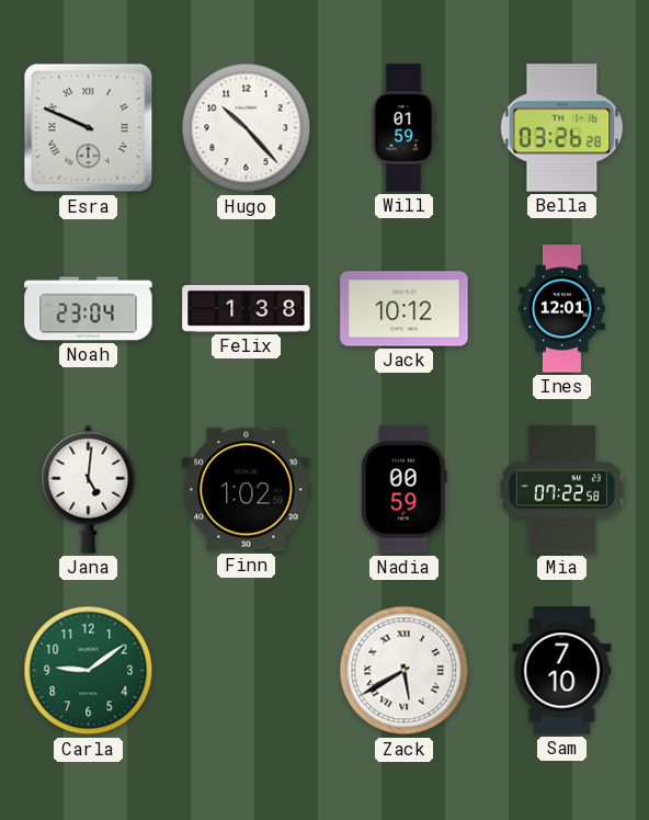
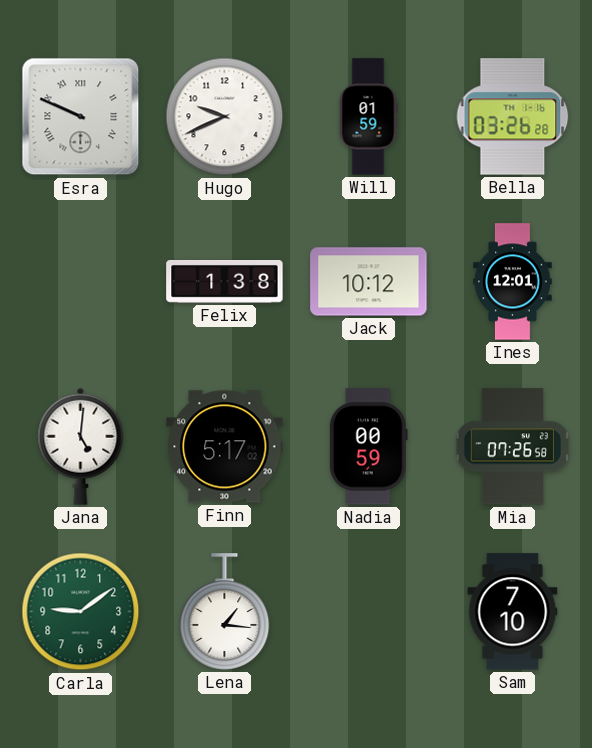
Hugo: 10:23 -> 9:41
Noah: 23:04 -> none
Finn: 1:02 -> 5:17
Mia: 07:22 -> 07:26
Lena: none -> 1:16
Zack: 5:40 -> none
